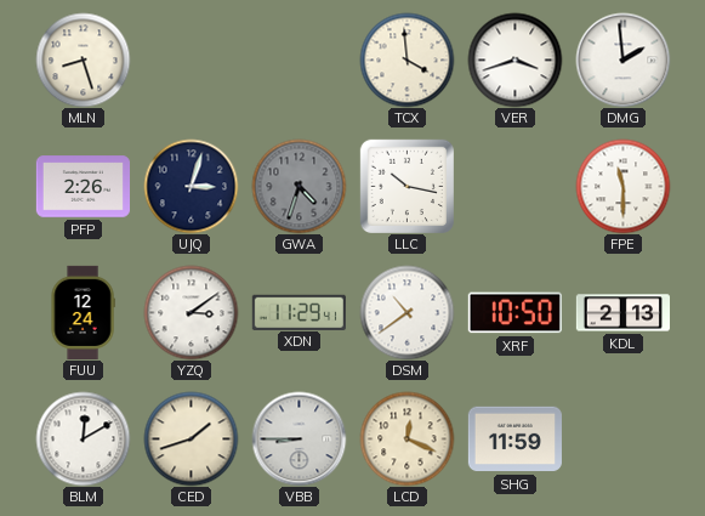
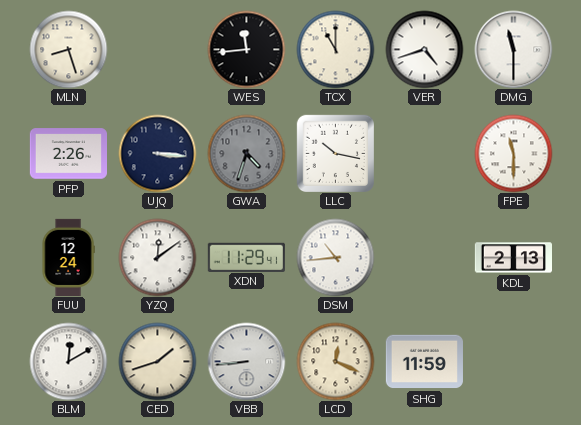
WES: none -> 11:44
TCX: 3:59 -> 11:00
VER: 3:42 -> 4:42
DMG: 1:59 -> 11:30
UJQ: 3:03 -> 3:16
YZQ: 3:09 -> 12:09
DSM: 10:39 -> 10:44
XRF: 10:50 -> none
VBB: 8:45 -> 8:44
